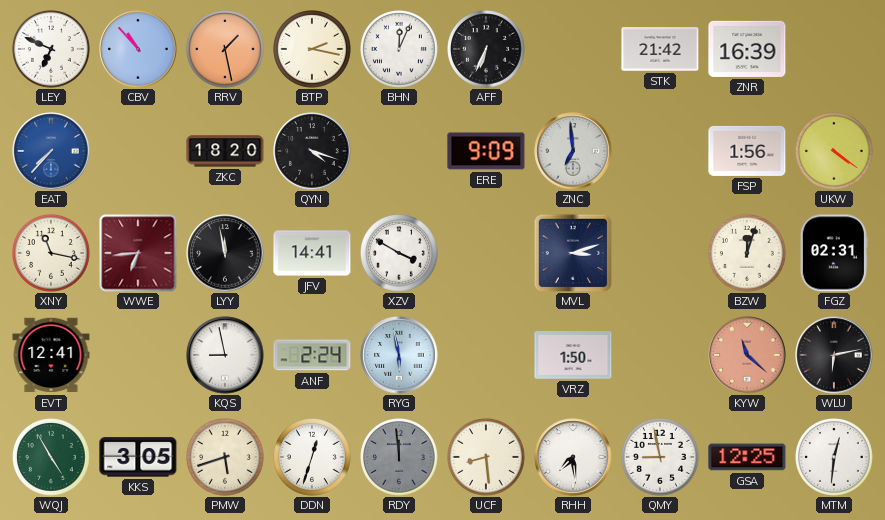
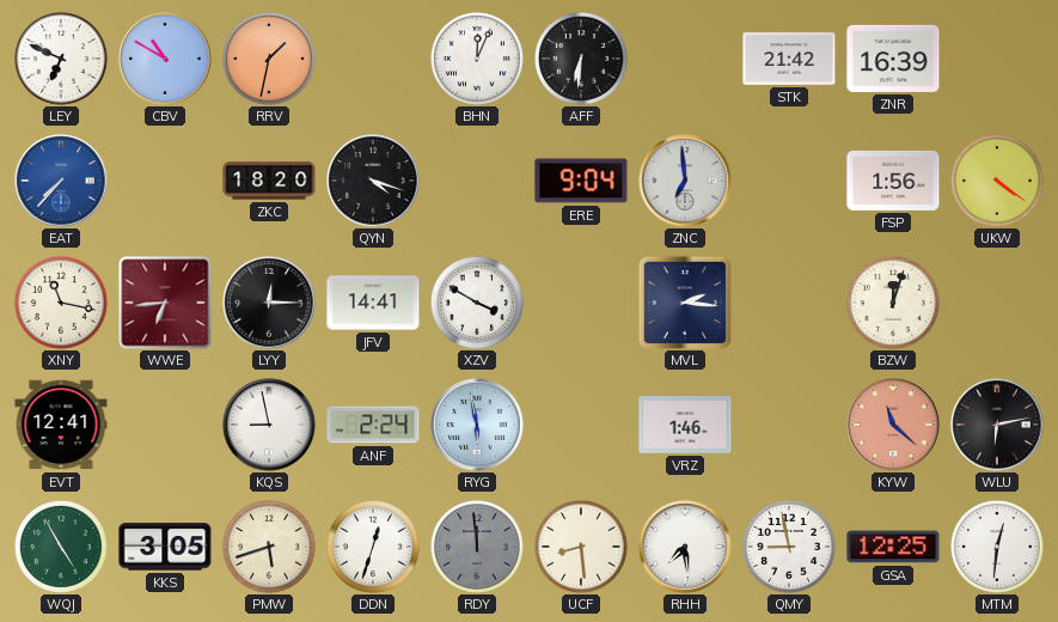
CBV: 10:53 -> 10:50
RRV: 1:28 -> 1:32
BTP: 2:17 -> none
AFF: 6:34 -> 6:31
ERE: 9:09 -> 9:04
LYY: 11:58 -> 12:15
MVL: 3:12 -> 2:16
FGZ: 02:31 -> none
VRZ: 1:50 -> 1:46
